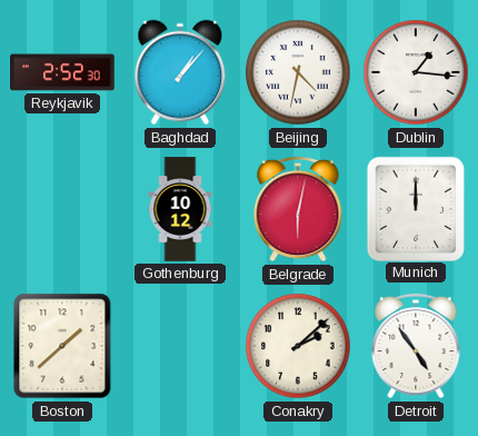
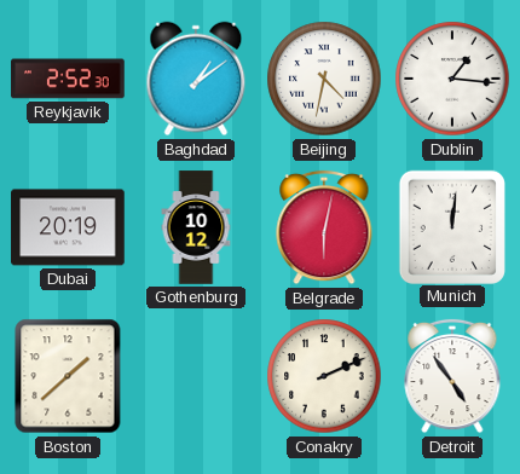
Baghdad: 1:07 -> 1:09
Dubai: none -> 20:19
Munich: 12:00 -> 12:01
Conakry: 2:08 -> 2:11
